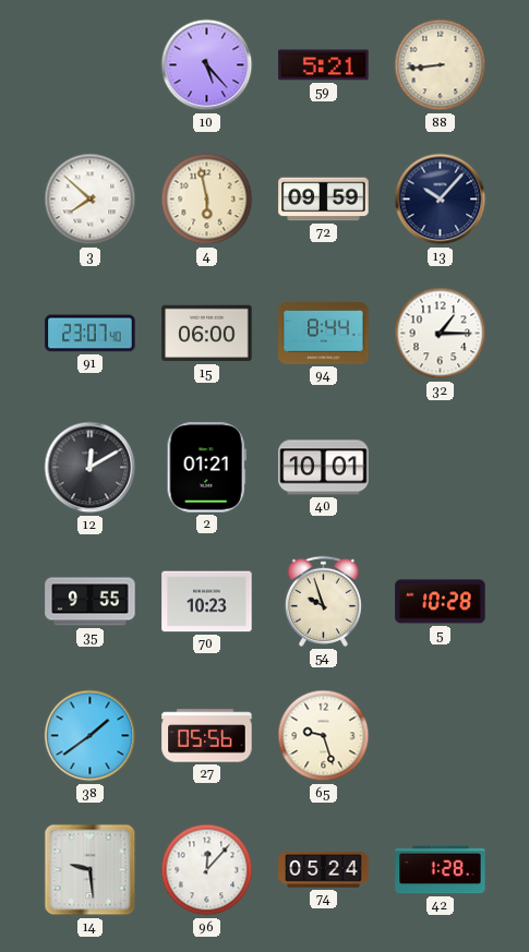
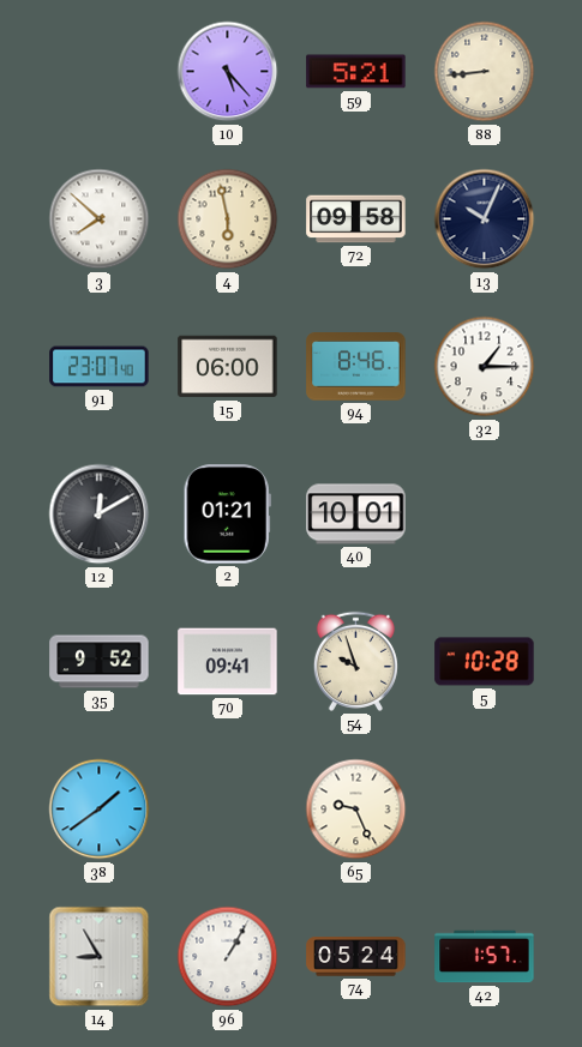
72: 09:59 -> 09:58
13: 10:07 -> 10:04
94: 8:44 -> 8:46
35: 9:55 -> 9:52
70: 10:23 -> 09:41
27: 05:56 -> none
65: 9:27 -> 9:26
14: 9:29 -> 8:55
96: 12:07 -> 1:05
42: 1:28 -> 1:57
